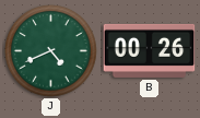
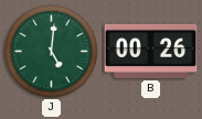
J: 4:41 -> 5:01
